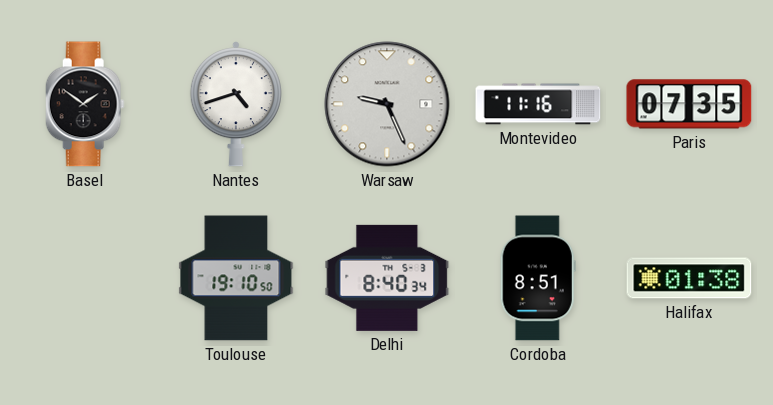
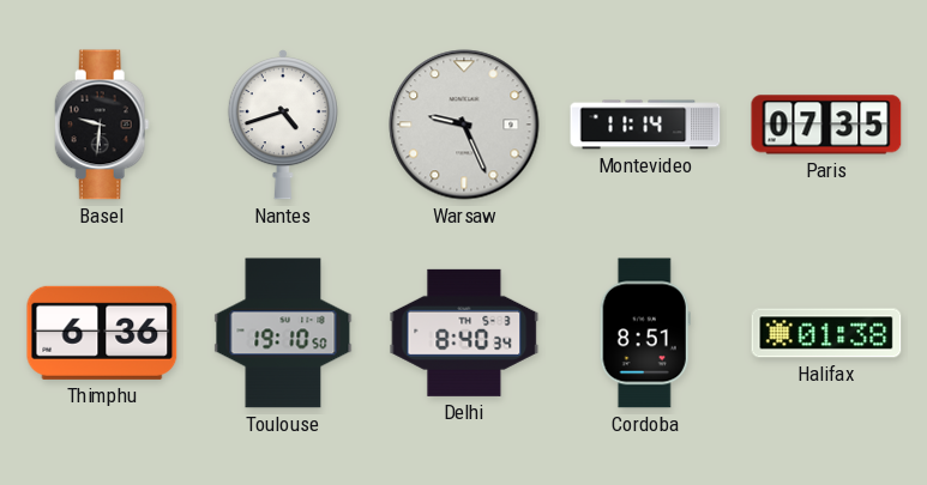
Basel: 1:51 -> 9:31
Montevideo: 11:16 -> 11:14
Thimphu: none -> 6:36
